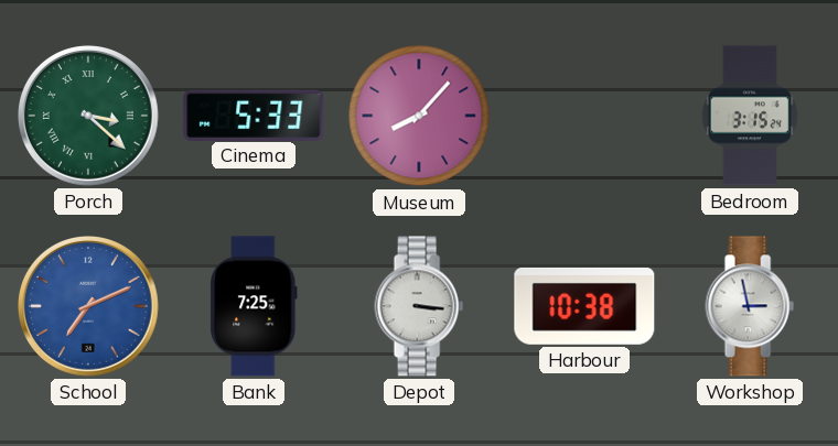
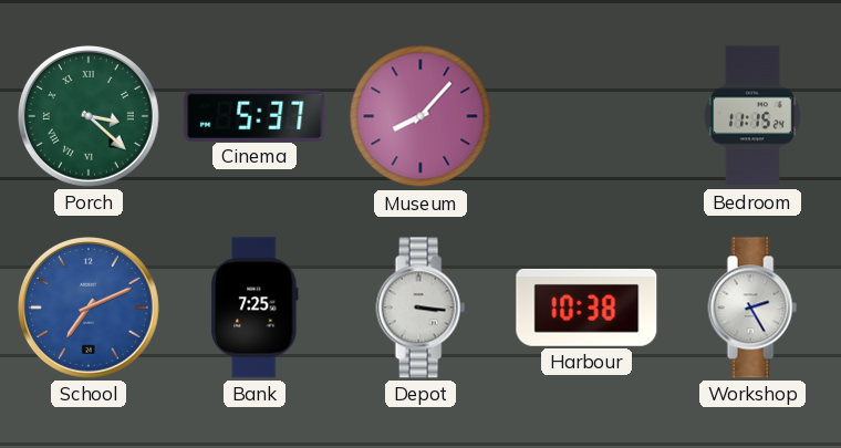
Cinema: 5:33 -> 5:37
Bedroom: 3:15 -> 11:15
Workshop: 2:58 -> 2:25
